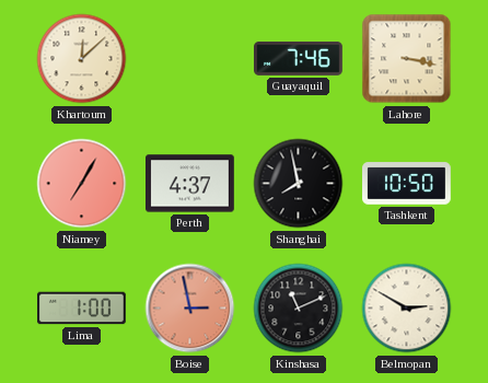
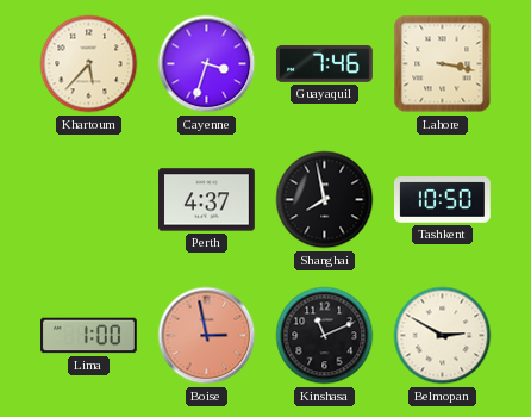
Khartoum: 12:08 -> 5:37
Cayenne: none -> 3:33
Niamey: 7:05 -> none
